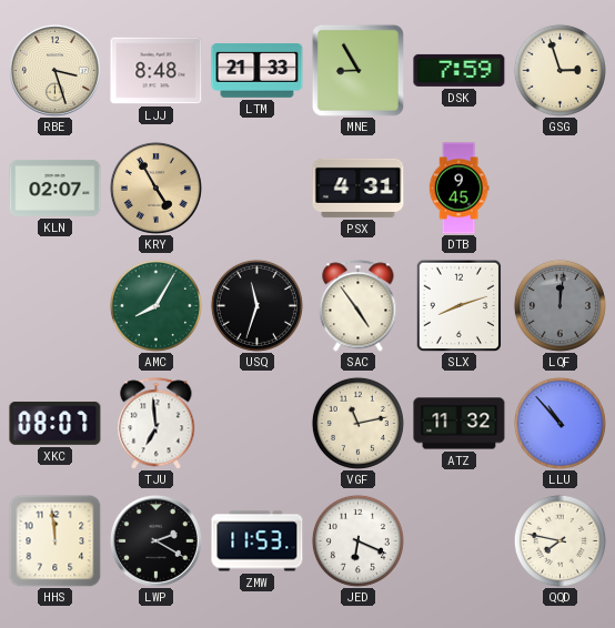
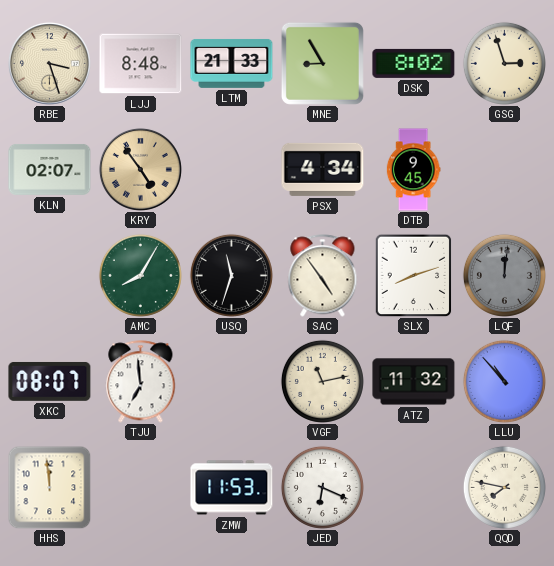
DSK: 7:59 -> 8:02
KRY: 4:55 -> 4:54
PSX: 4:31 -> 4:34
LWP: 2:20 -> none
